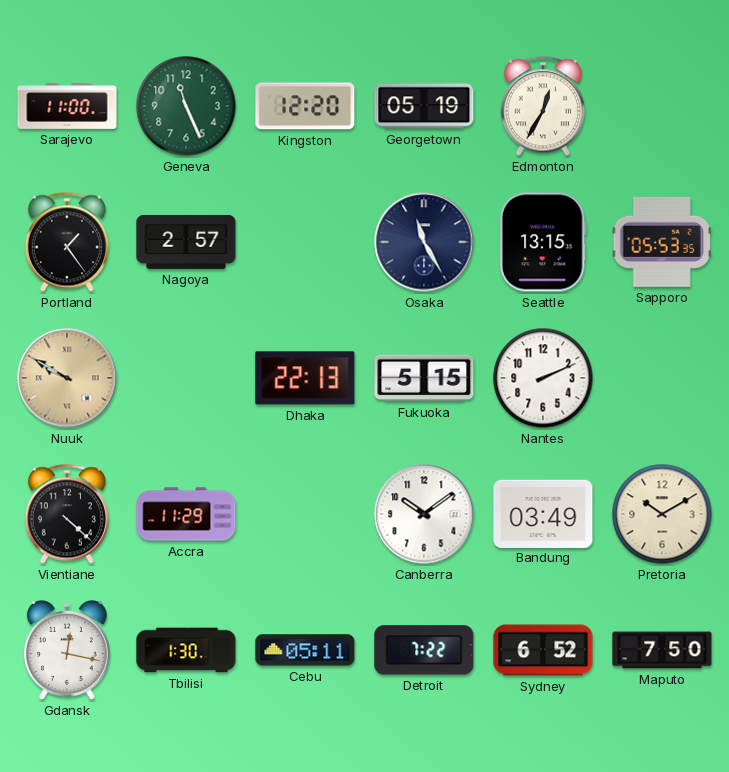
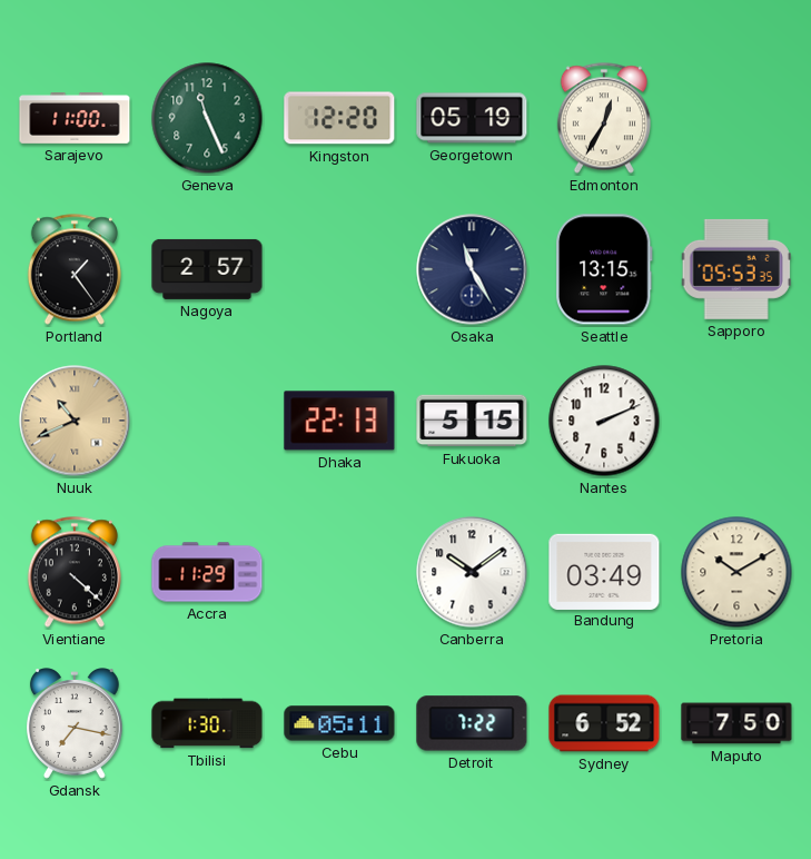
Nuuk: 9:50 -> 10:41
Gdansk: 12:17 -> 7:17
